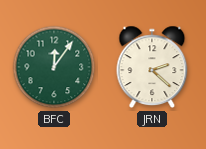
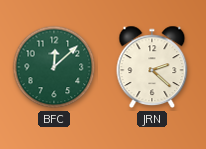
BFC: 12:06 -> 12:08
